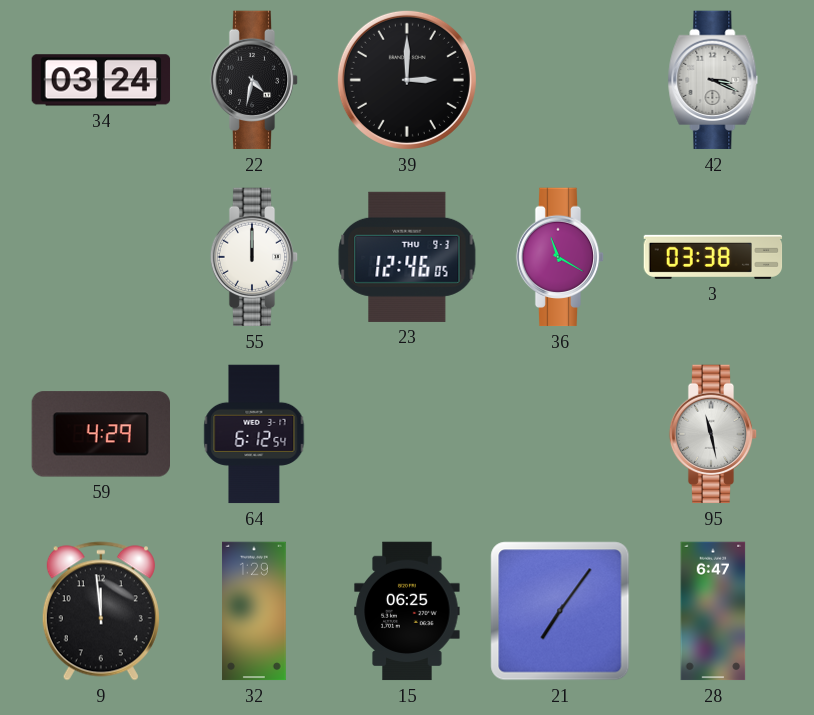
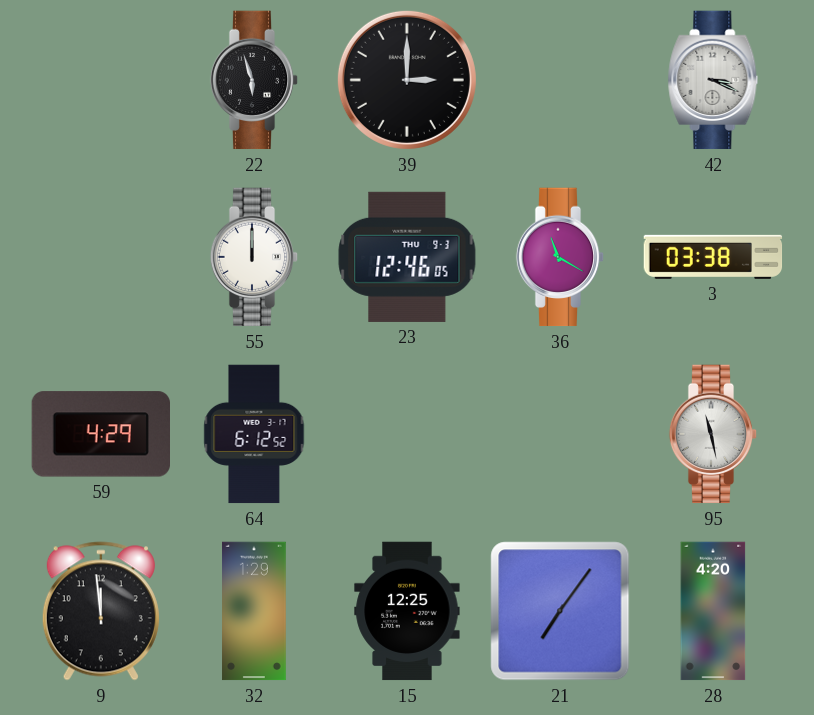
34: 03:24 -> none
22: 4:32 -> 5:57
64: 6:12:54 -> 6:12:52
15: 06:25 -> 12:25
28: 6:47 -> 4:20
